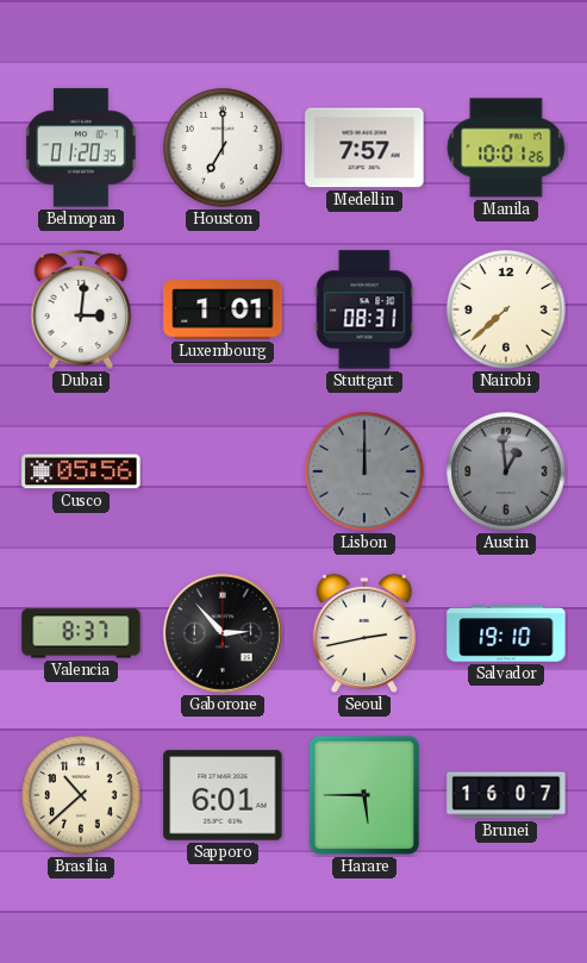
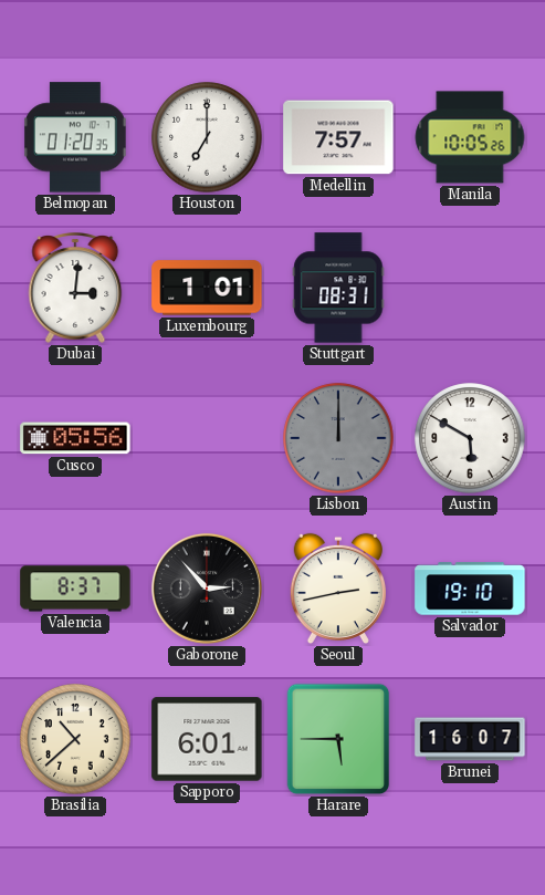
Manila: 10:01 -> 10:05
Nairobi: 7:38 -> none
Austin: 12:59 -> 5:50
Austin dial: grey -> white
